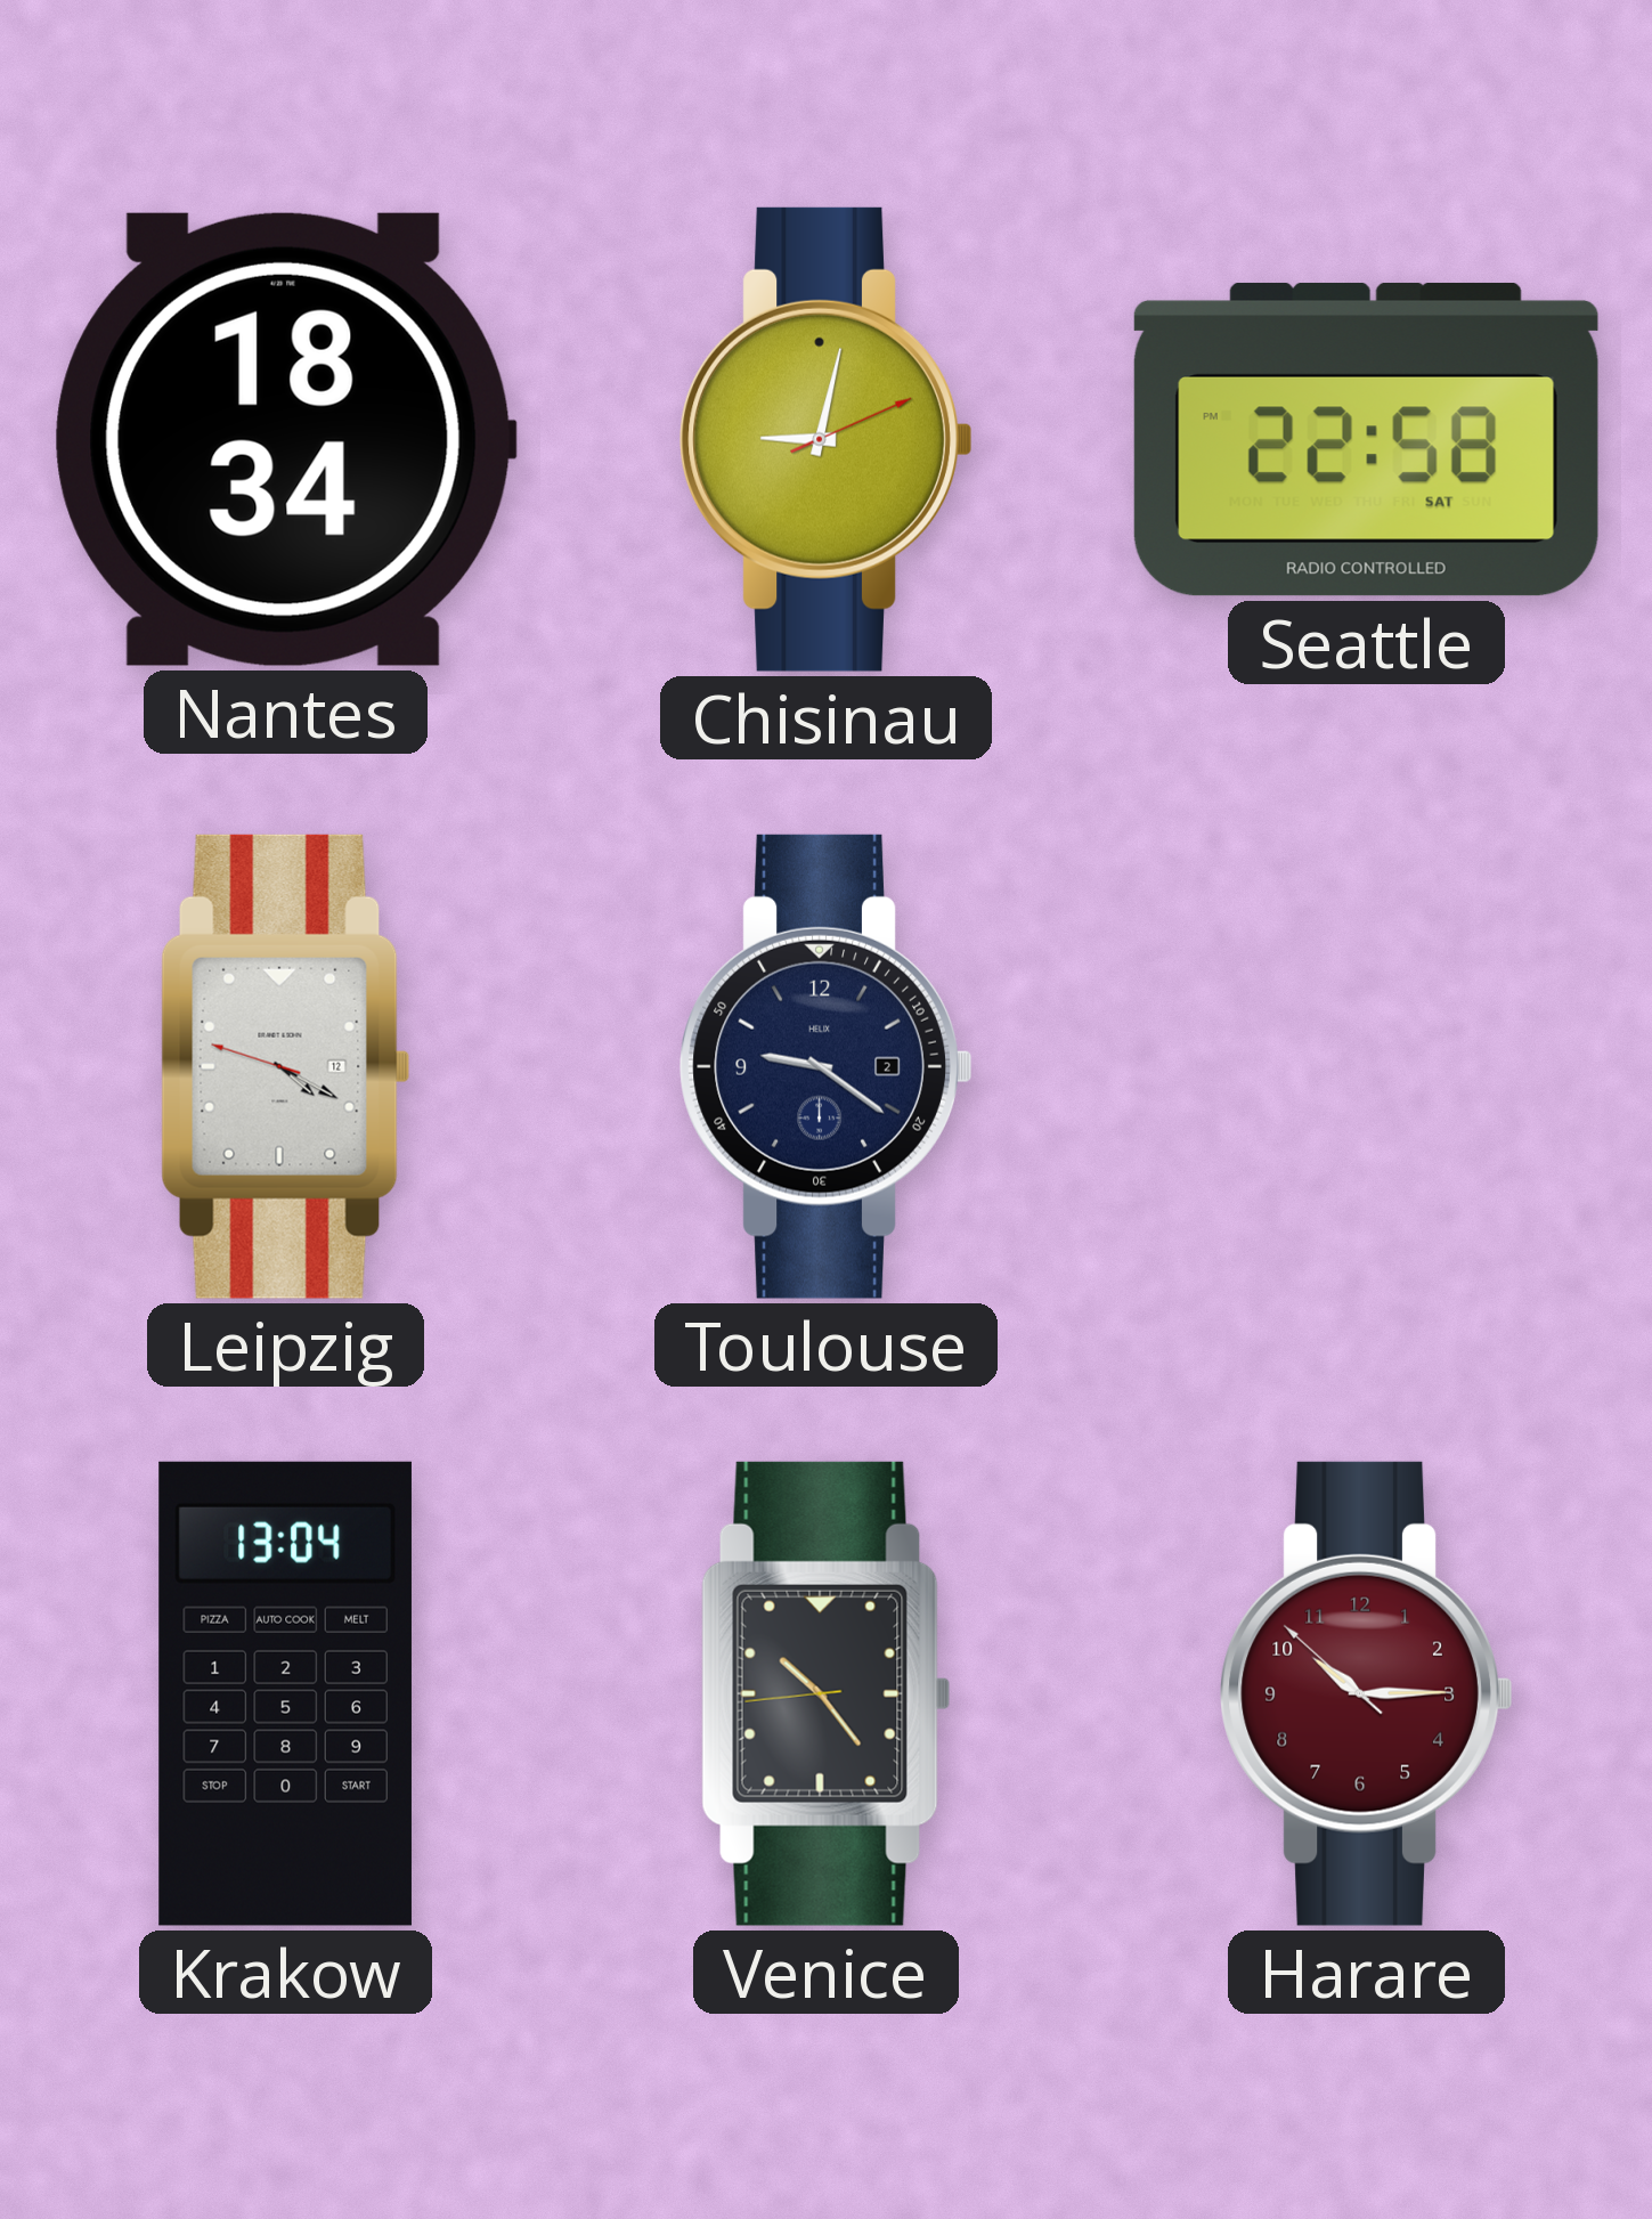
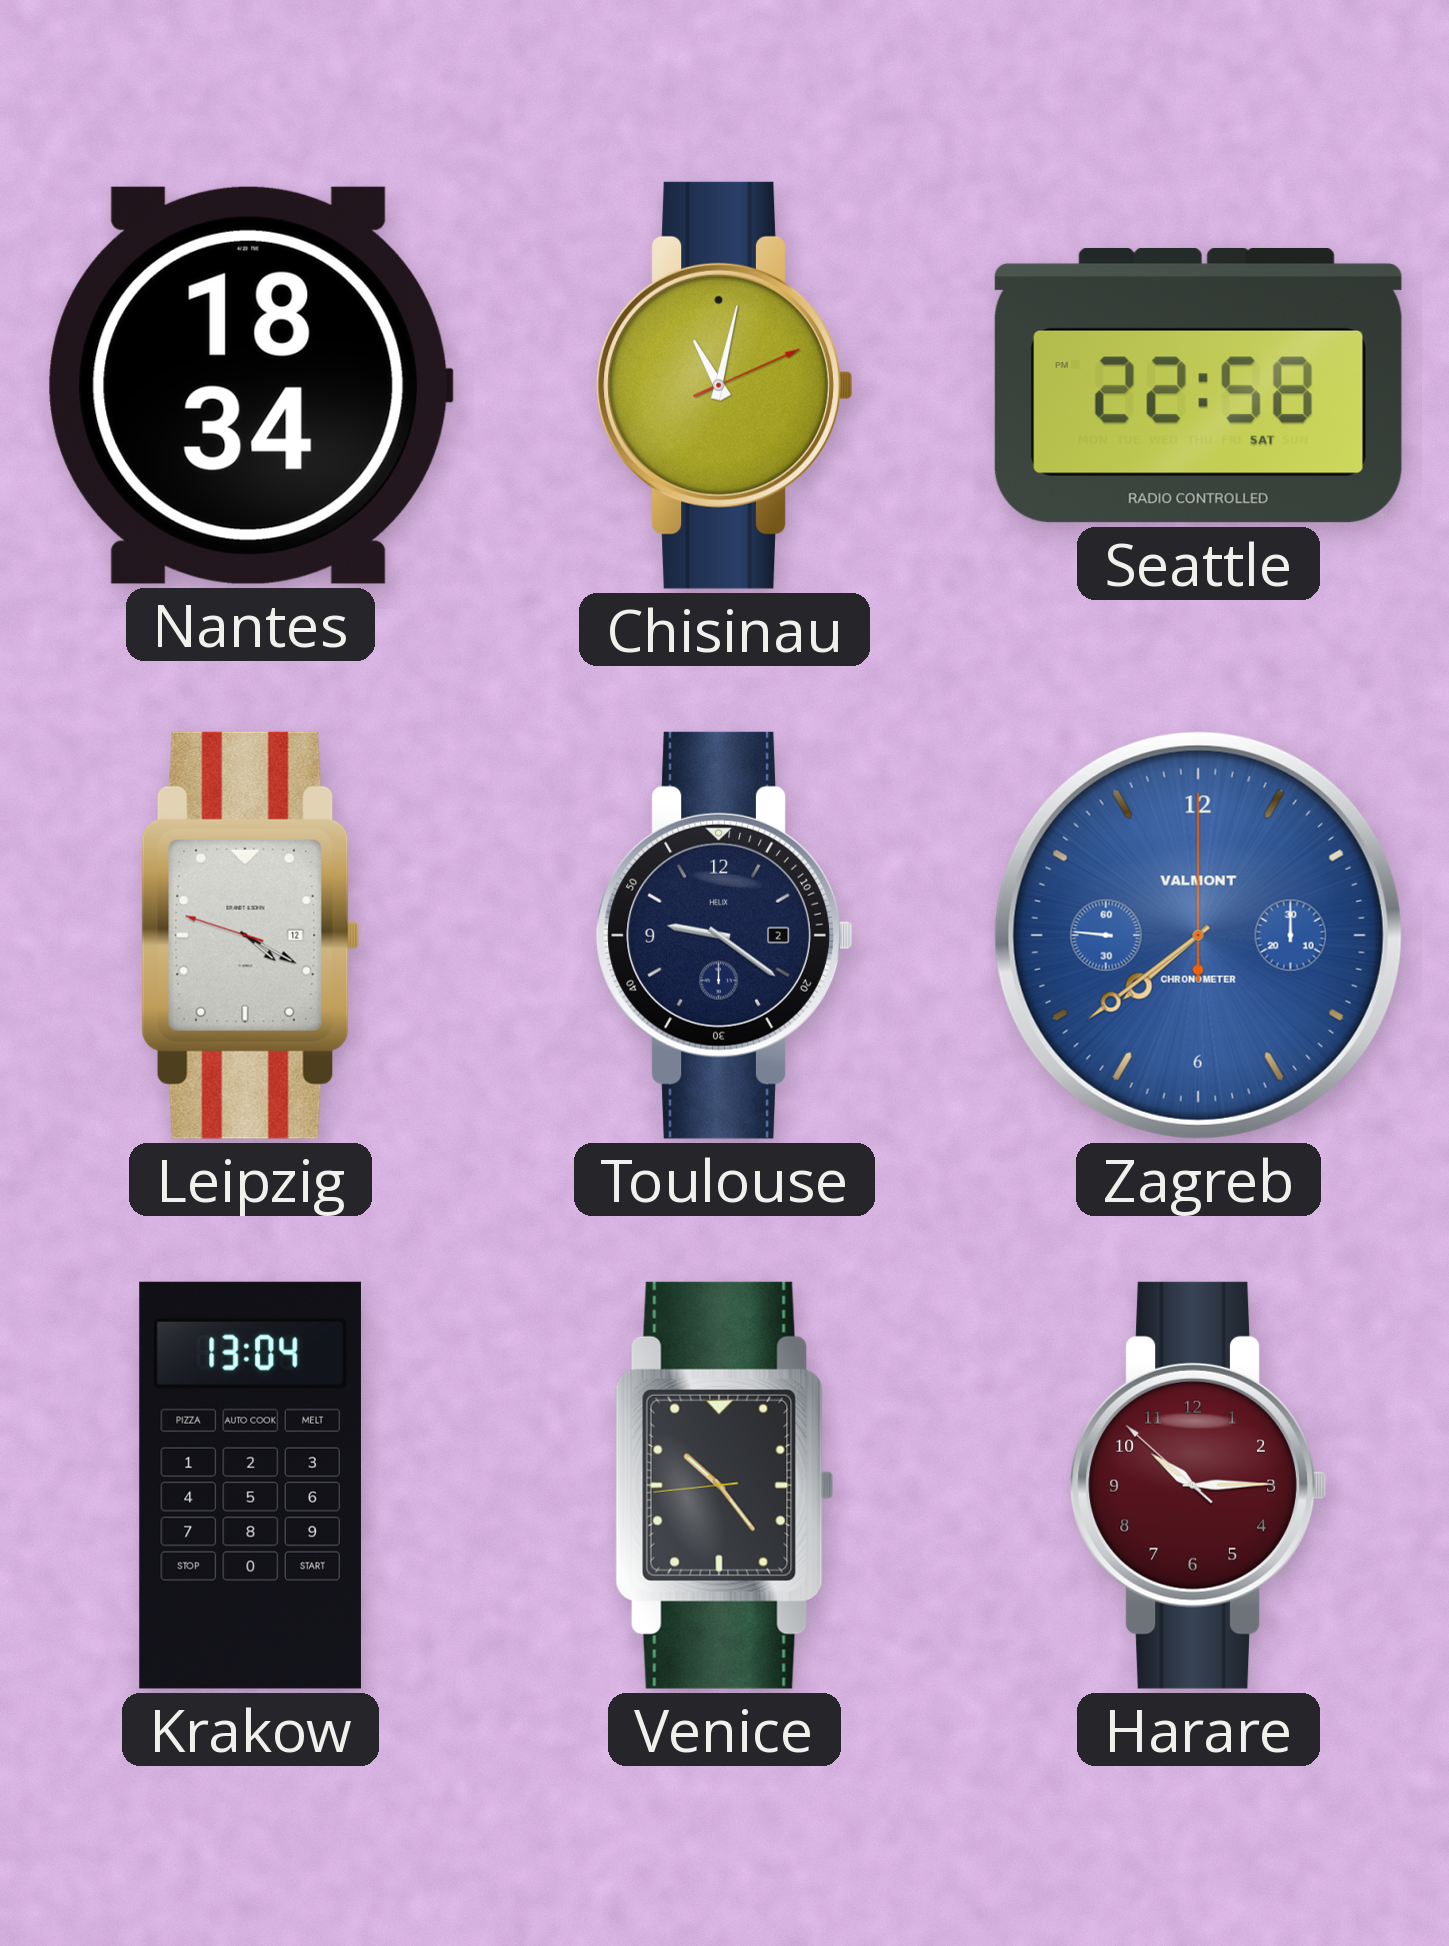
Chisinau: 9:02 -> 11:02
Zagreb: none -> 7:38
